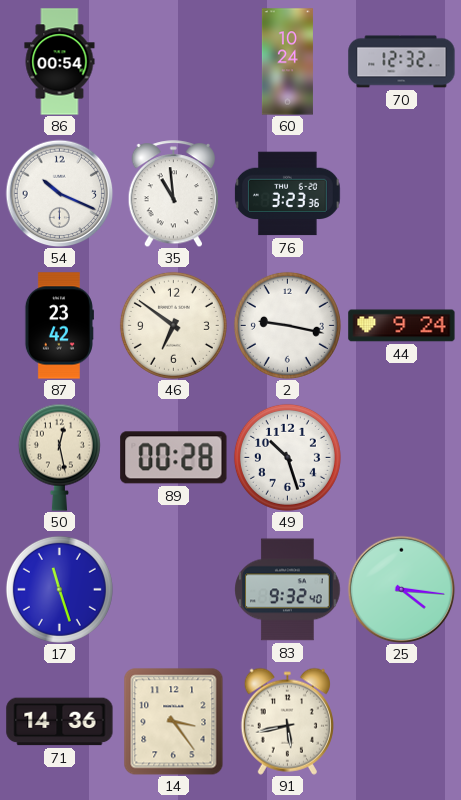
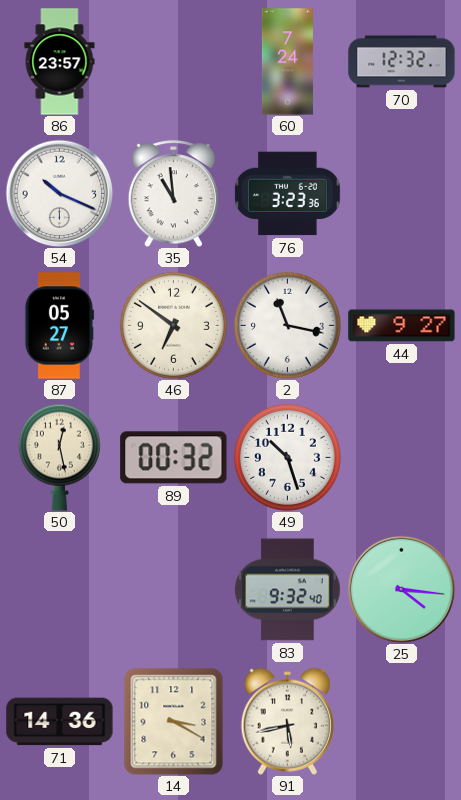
86: 00:54 -> 23:57
60: 10:24 -> 7:24
87: 23:42 -> 05:27
2: 9:17 -> 11:17
44: 9:24 -> 9:27
89: 00:28 -> 00:32
17: 11:27 -> none
14: 3:24 -> 3:20
